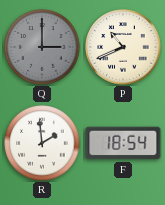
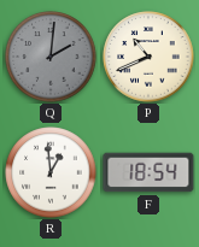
Q: 3:00 -> 2:01
R: 1:59 -> 12:59
